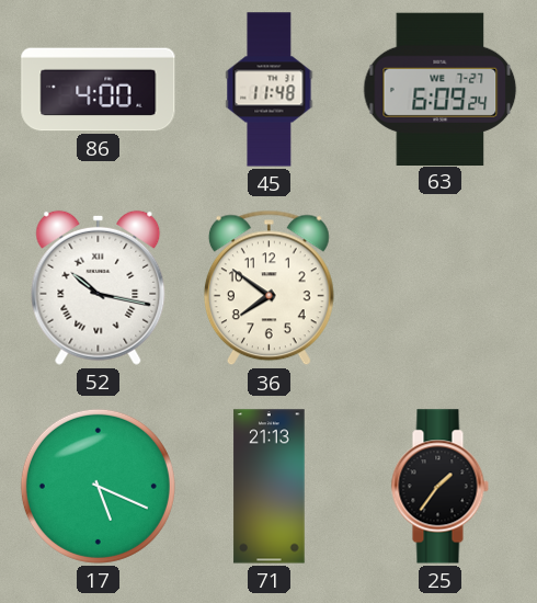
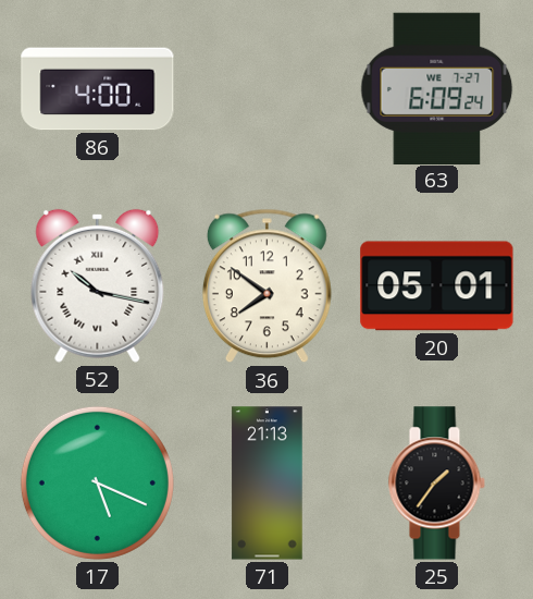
45: 11:48 -> none
20: none -> 05:01
